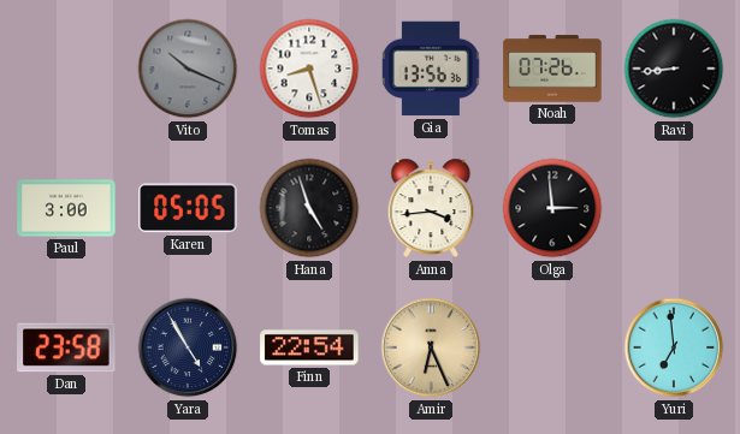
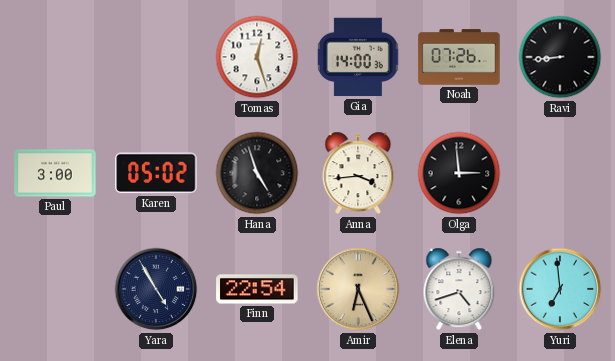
Vito: 10:19 -> none
Tomas: 8:27 -> 12:27
Gia: 13:56 -> 14:00
Karen: 05:05 -> 05:02
Dan: 23:58 -> none
Elena: none -> 4:42
